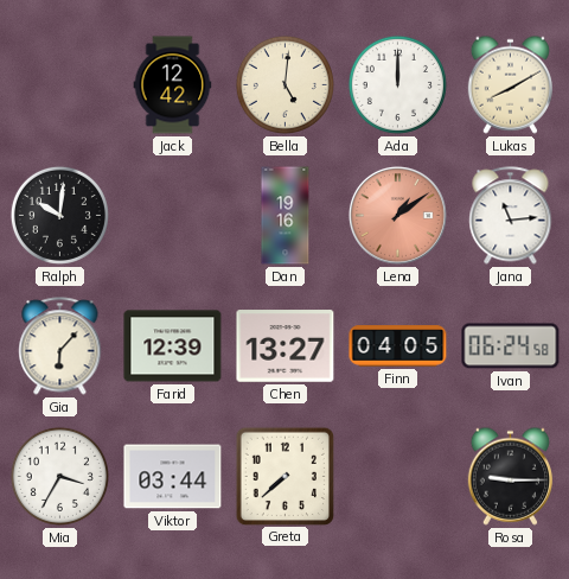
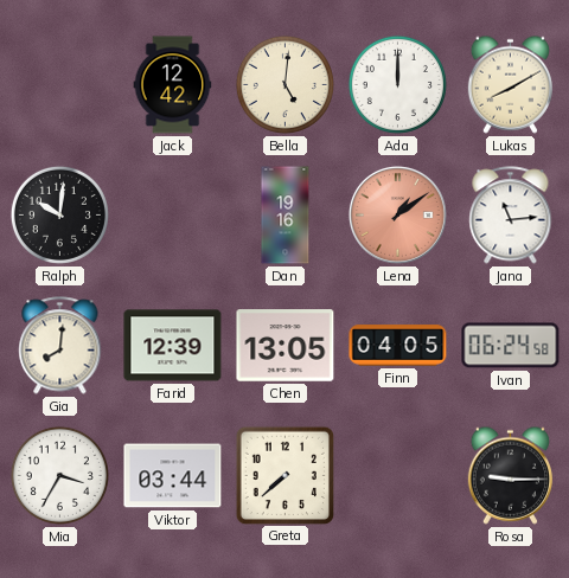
Gia: 6:07 -> 8:01
Chen: 13:27 -> 13:05
